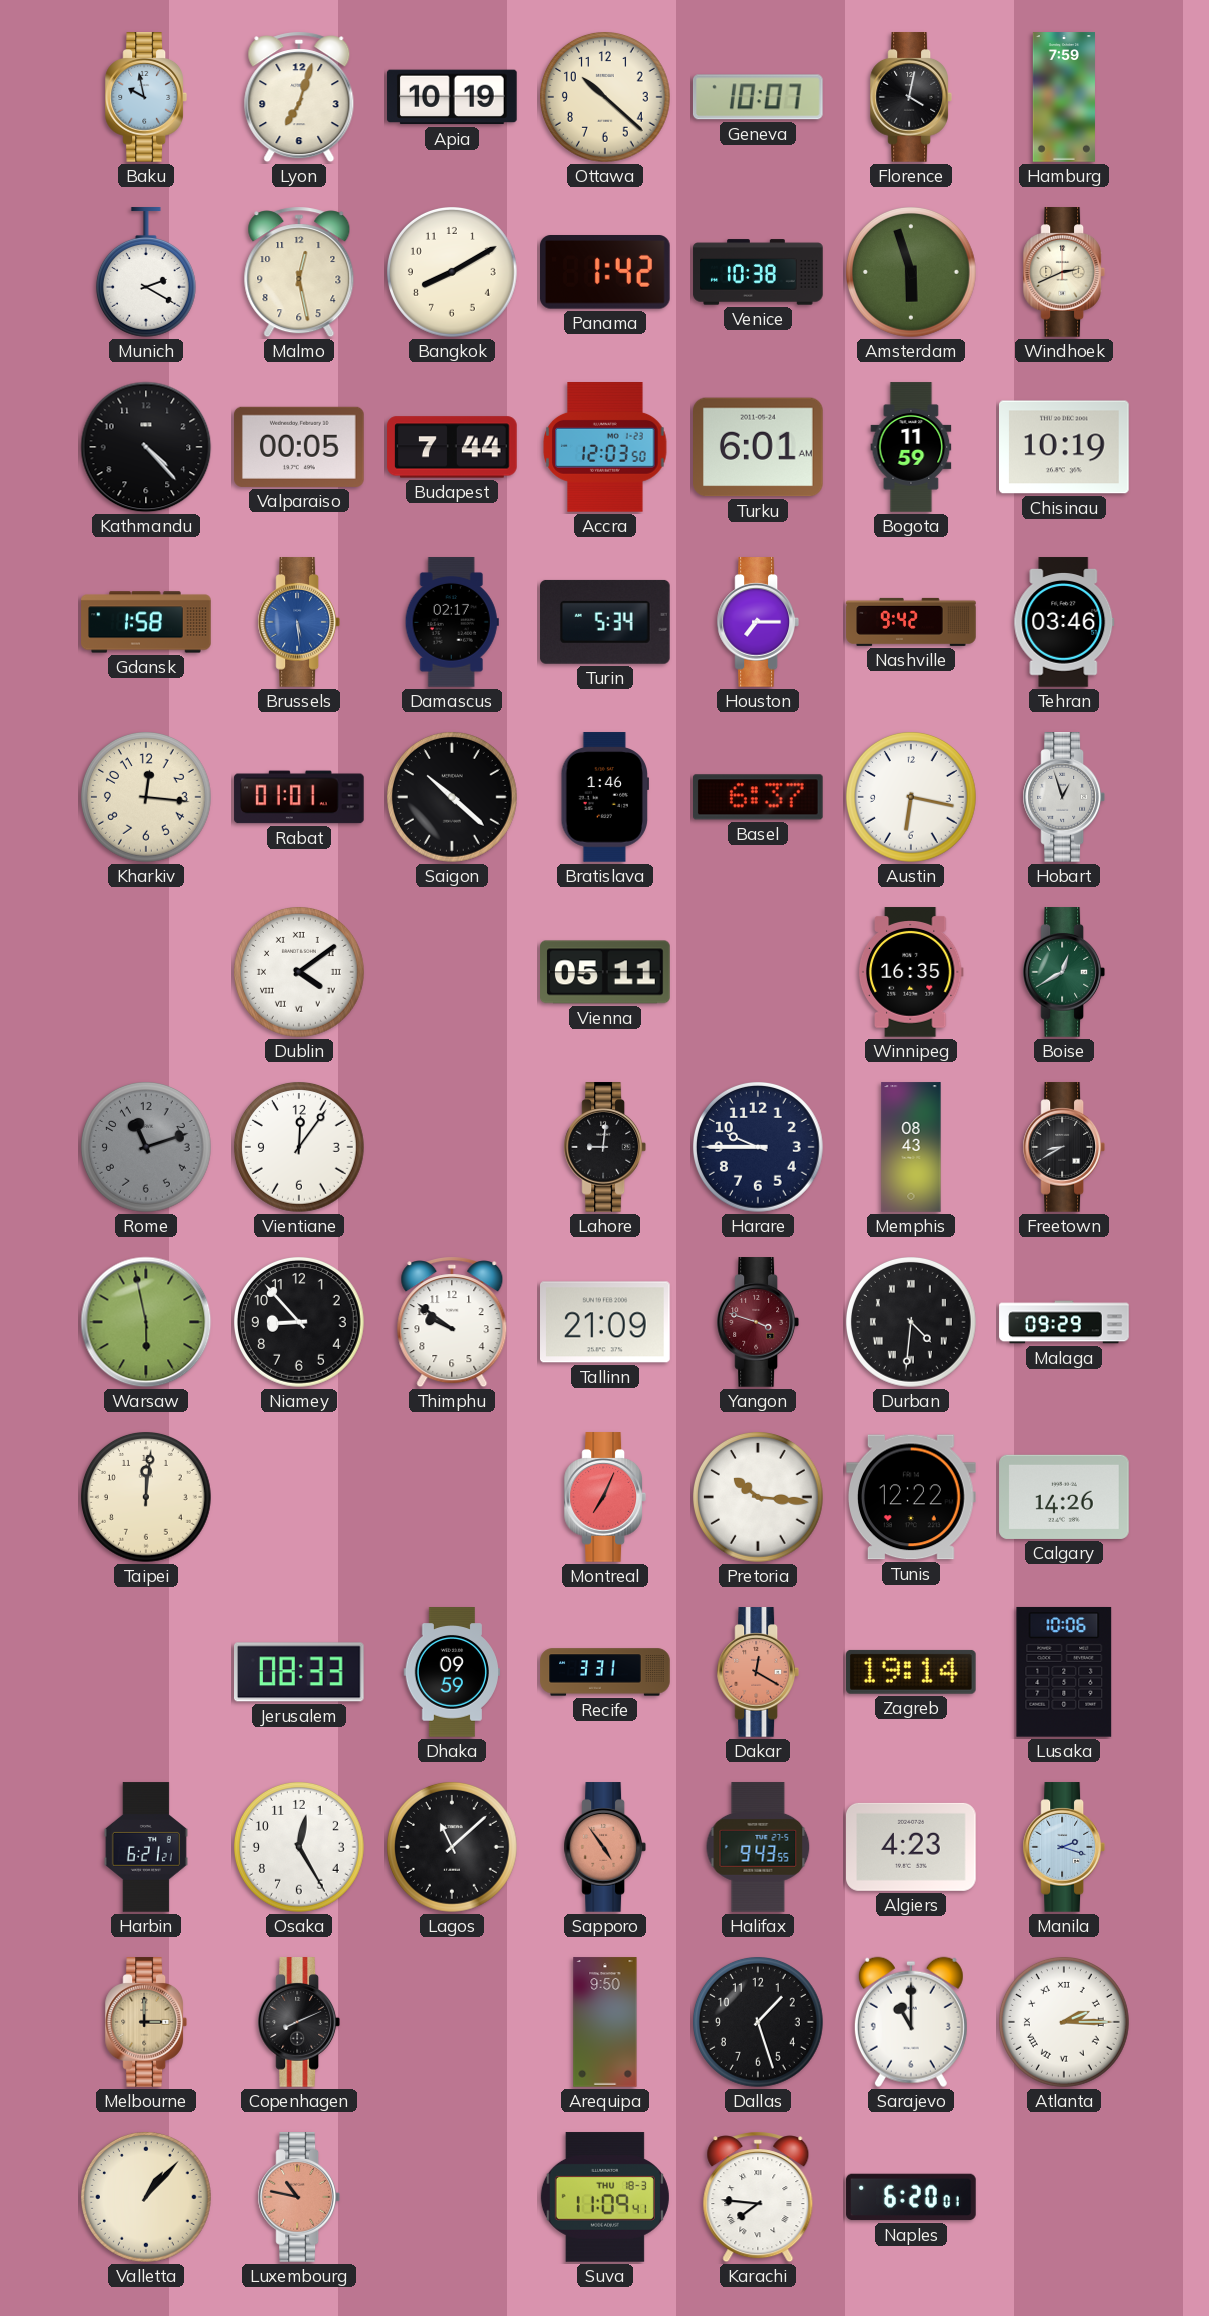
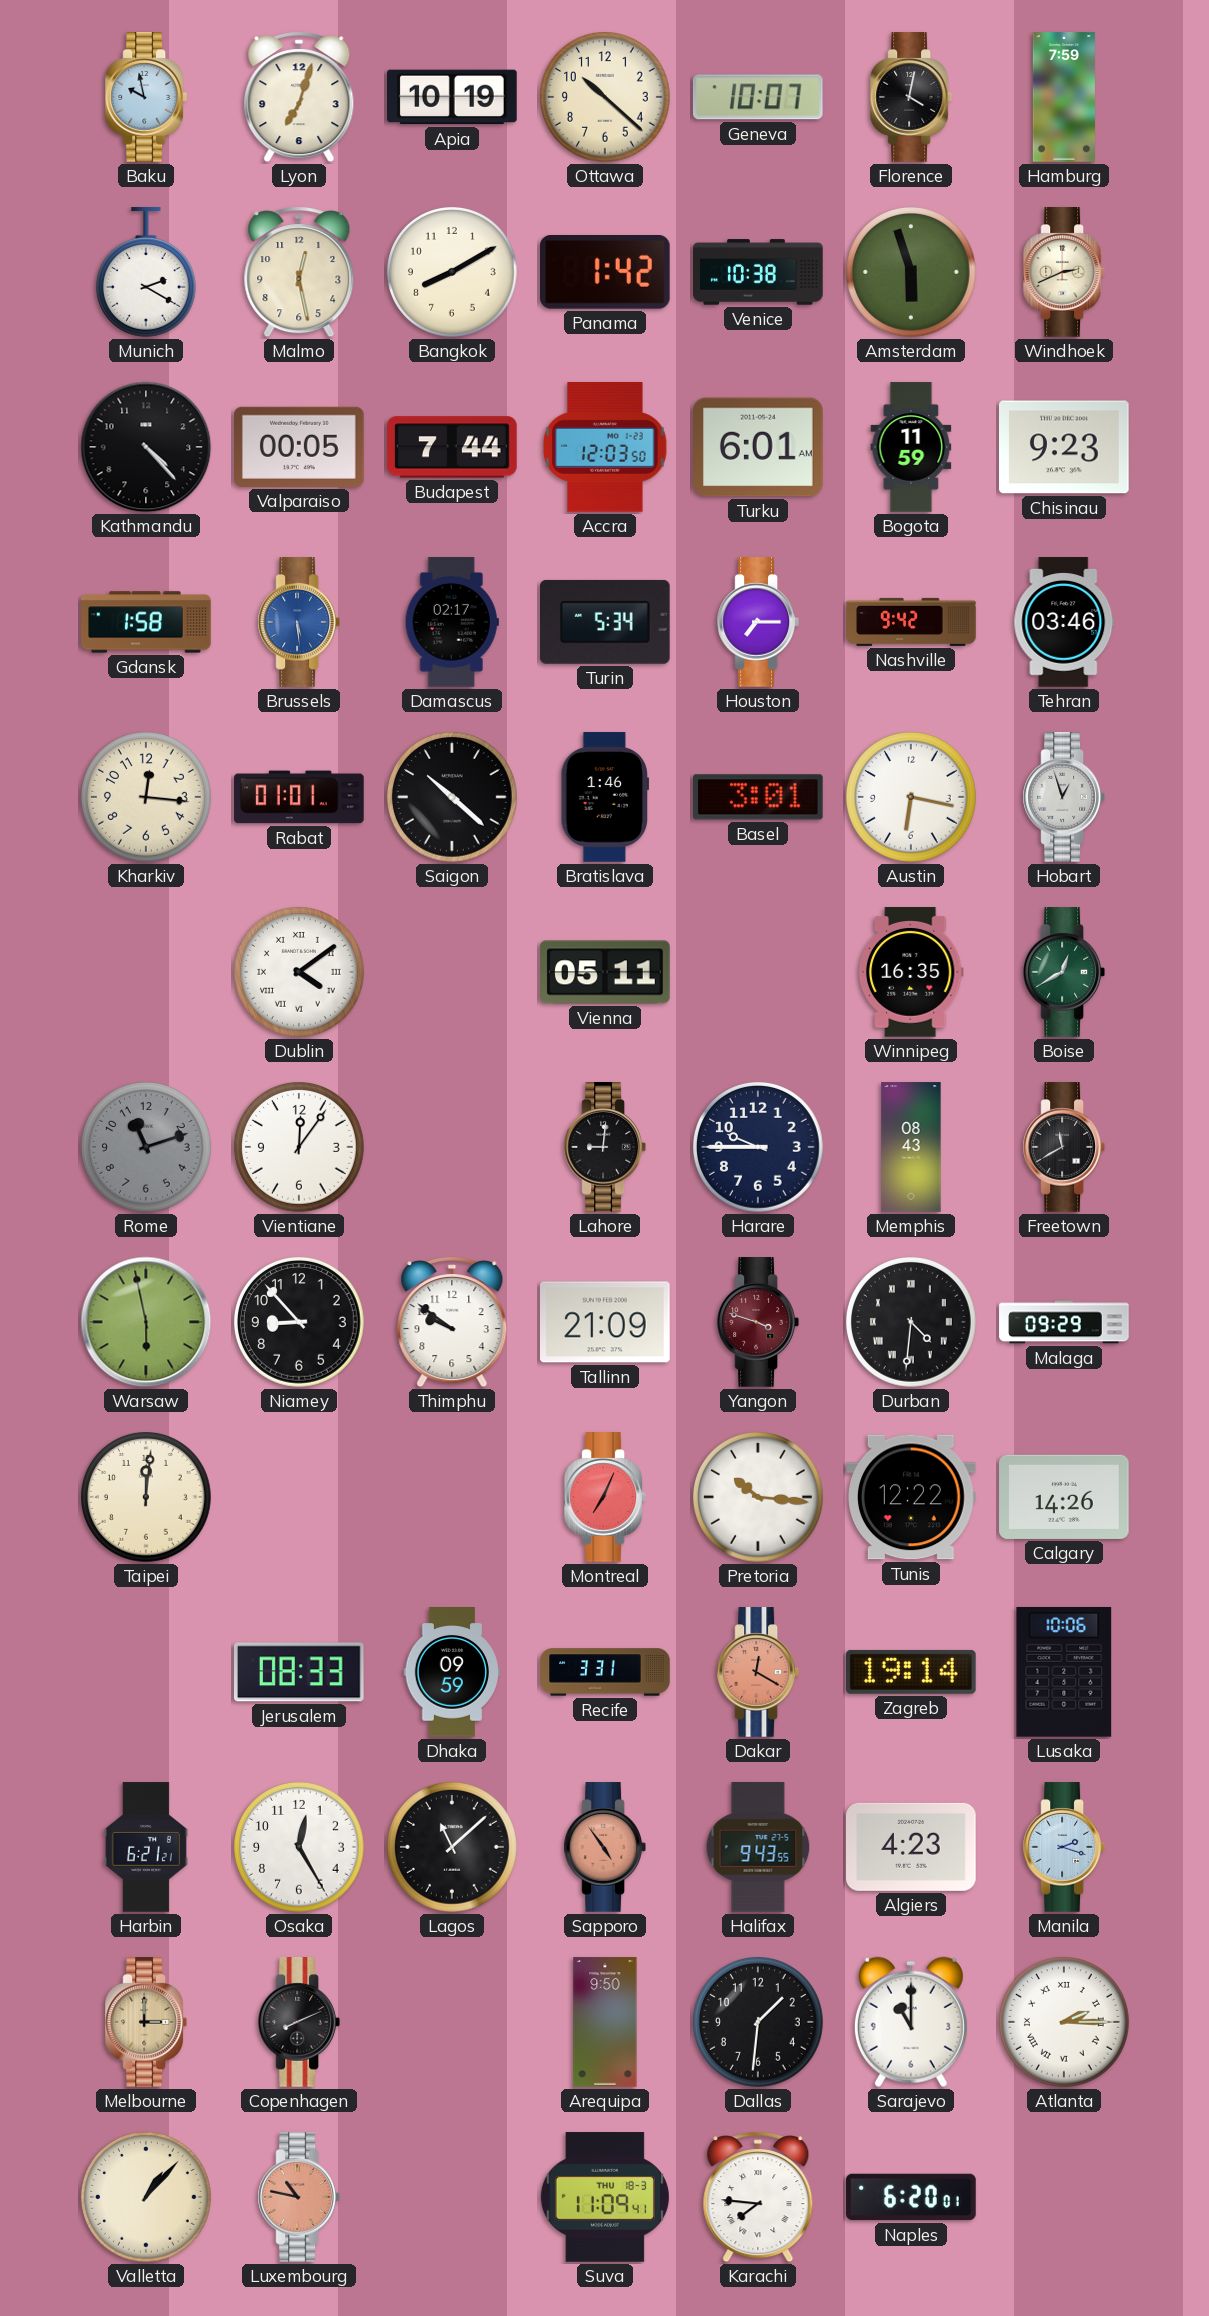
Chisinau: 10:19 -> 9:23
Basel: 6:37 -> 3:01
Freetown: 8:40 -> 11:40
Dallas: 1:27 -> 1:31
